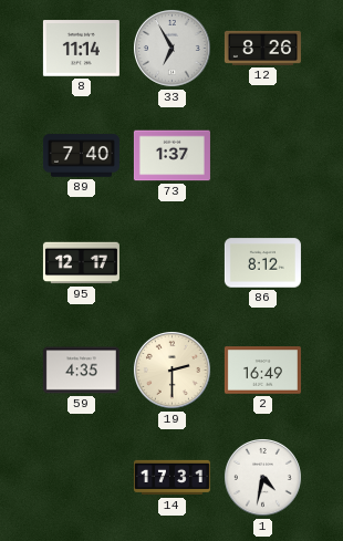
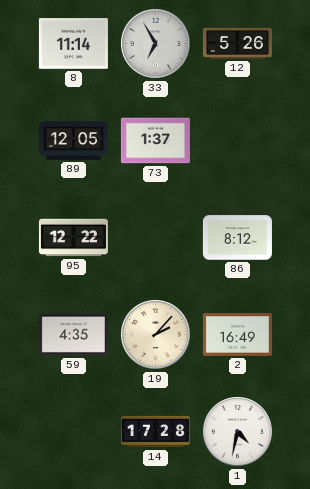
12: 8:26 -> 5:26
89: 7:40 -> 12:05
95: 12:17 -> 12:22
19: 2:30 -> 2:07
14: 17:31 -> 17:28
